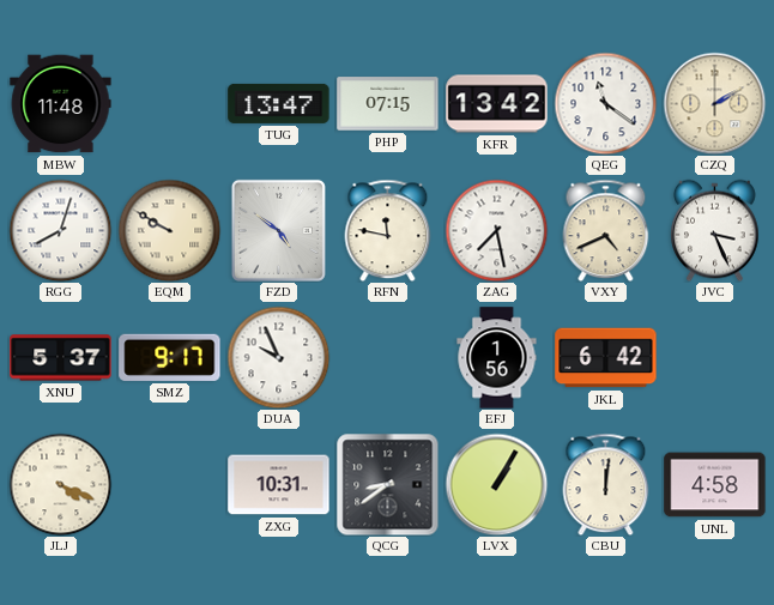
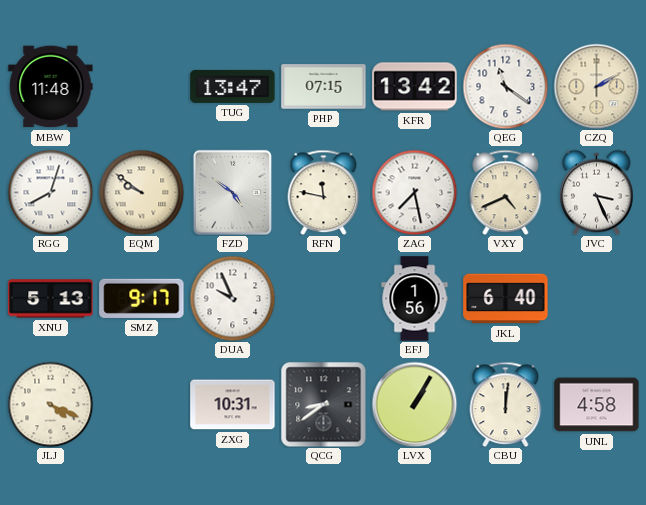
EQM: 9:50 -> 9:51
XNU: 5:37 -> 5:13
JKL: 6:42 -> 6:40
